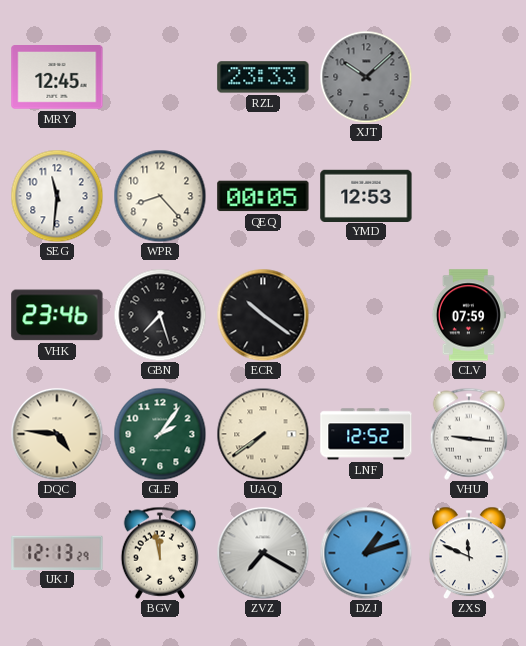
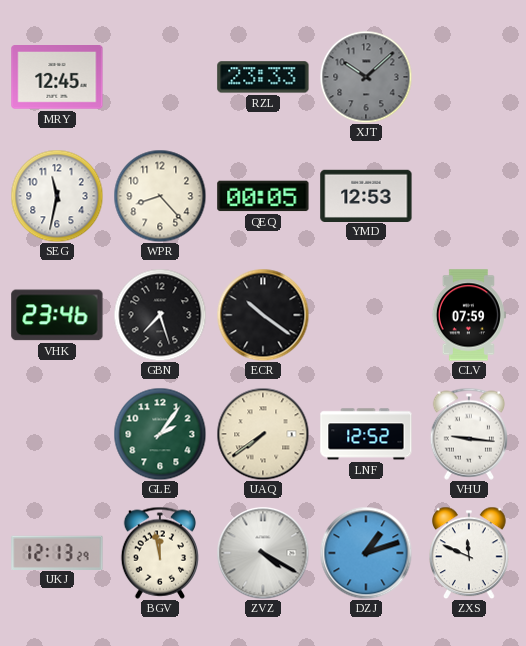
SEG: 11:31 -> 11:32
DQC: 4:46 -> none
ZVZ: 7:20 -> 4:20
